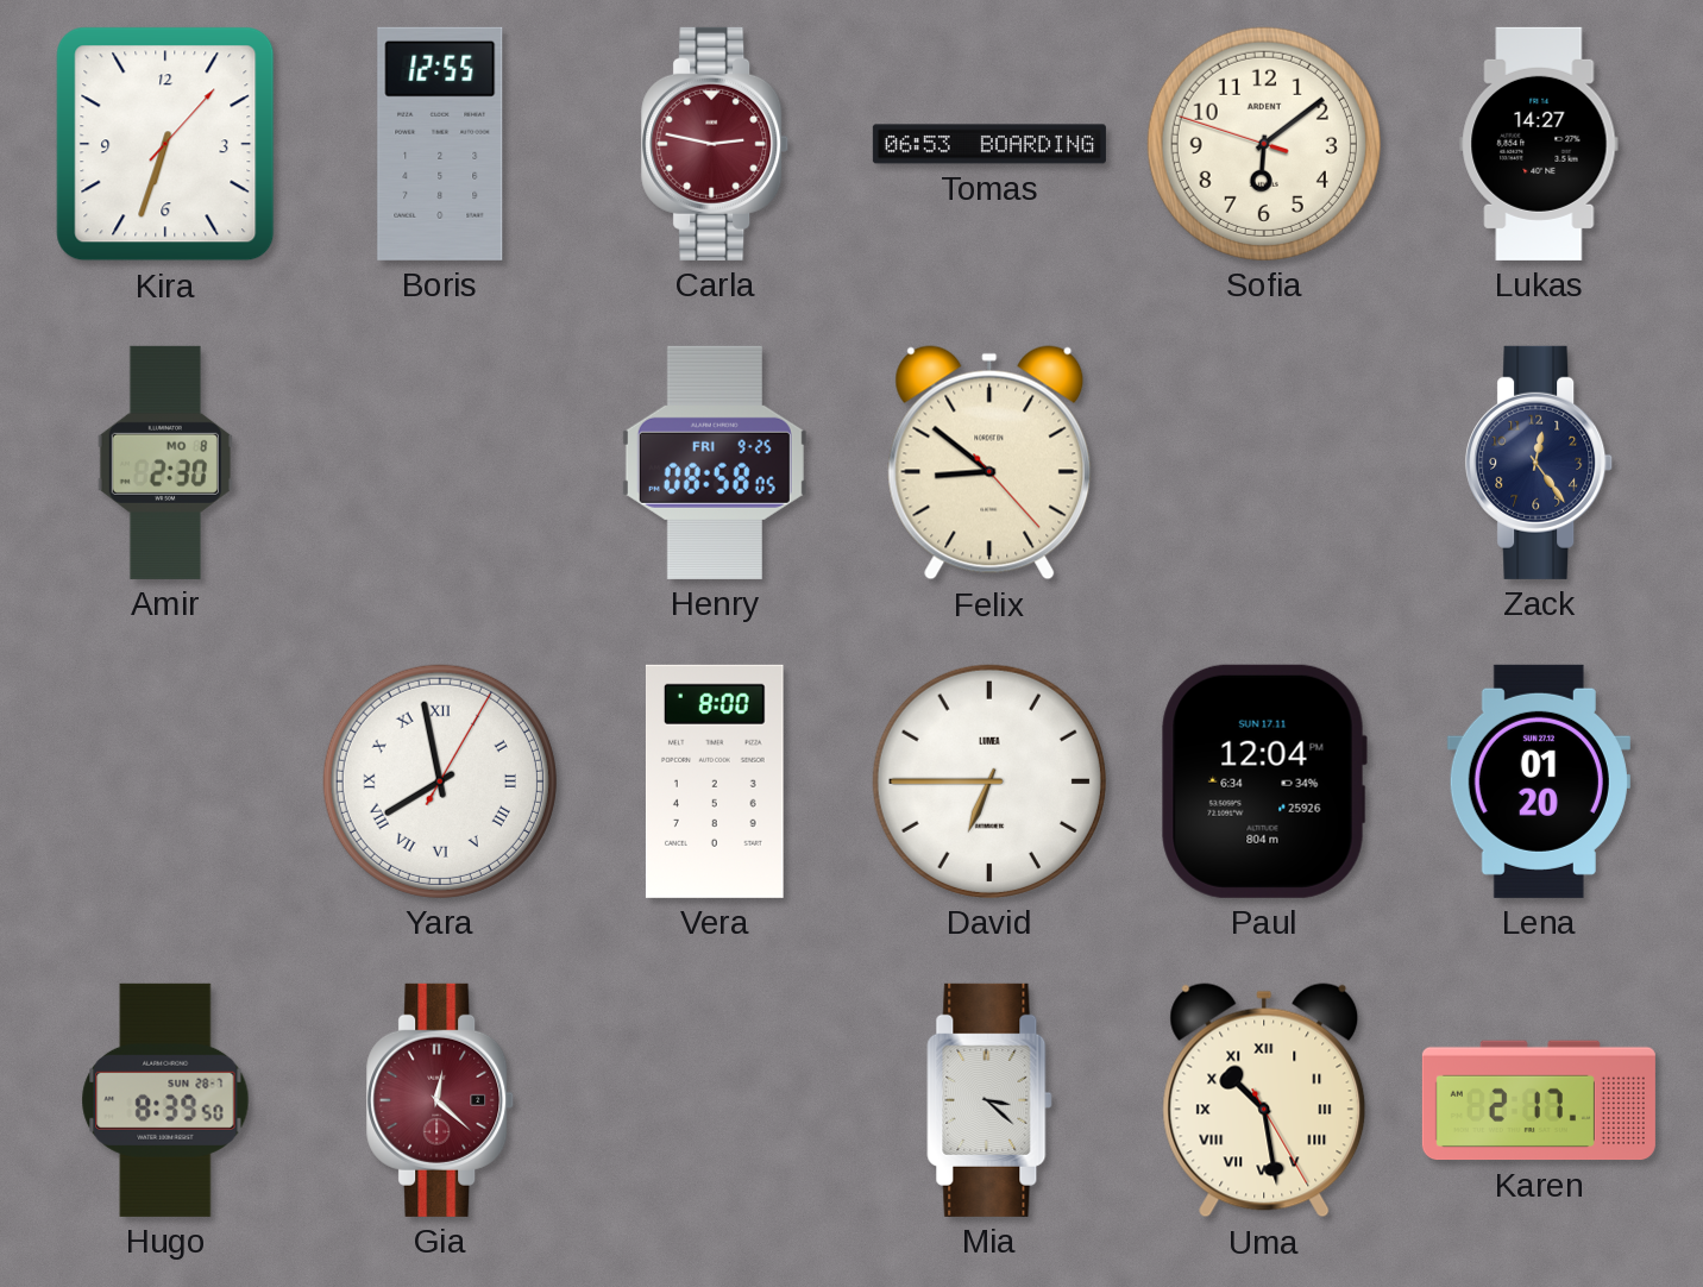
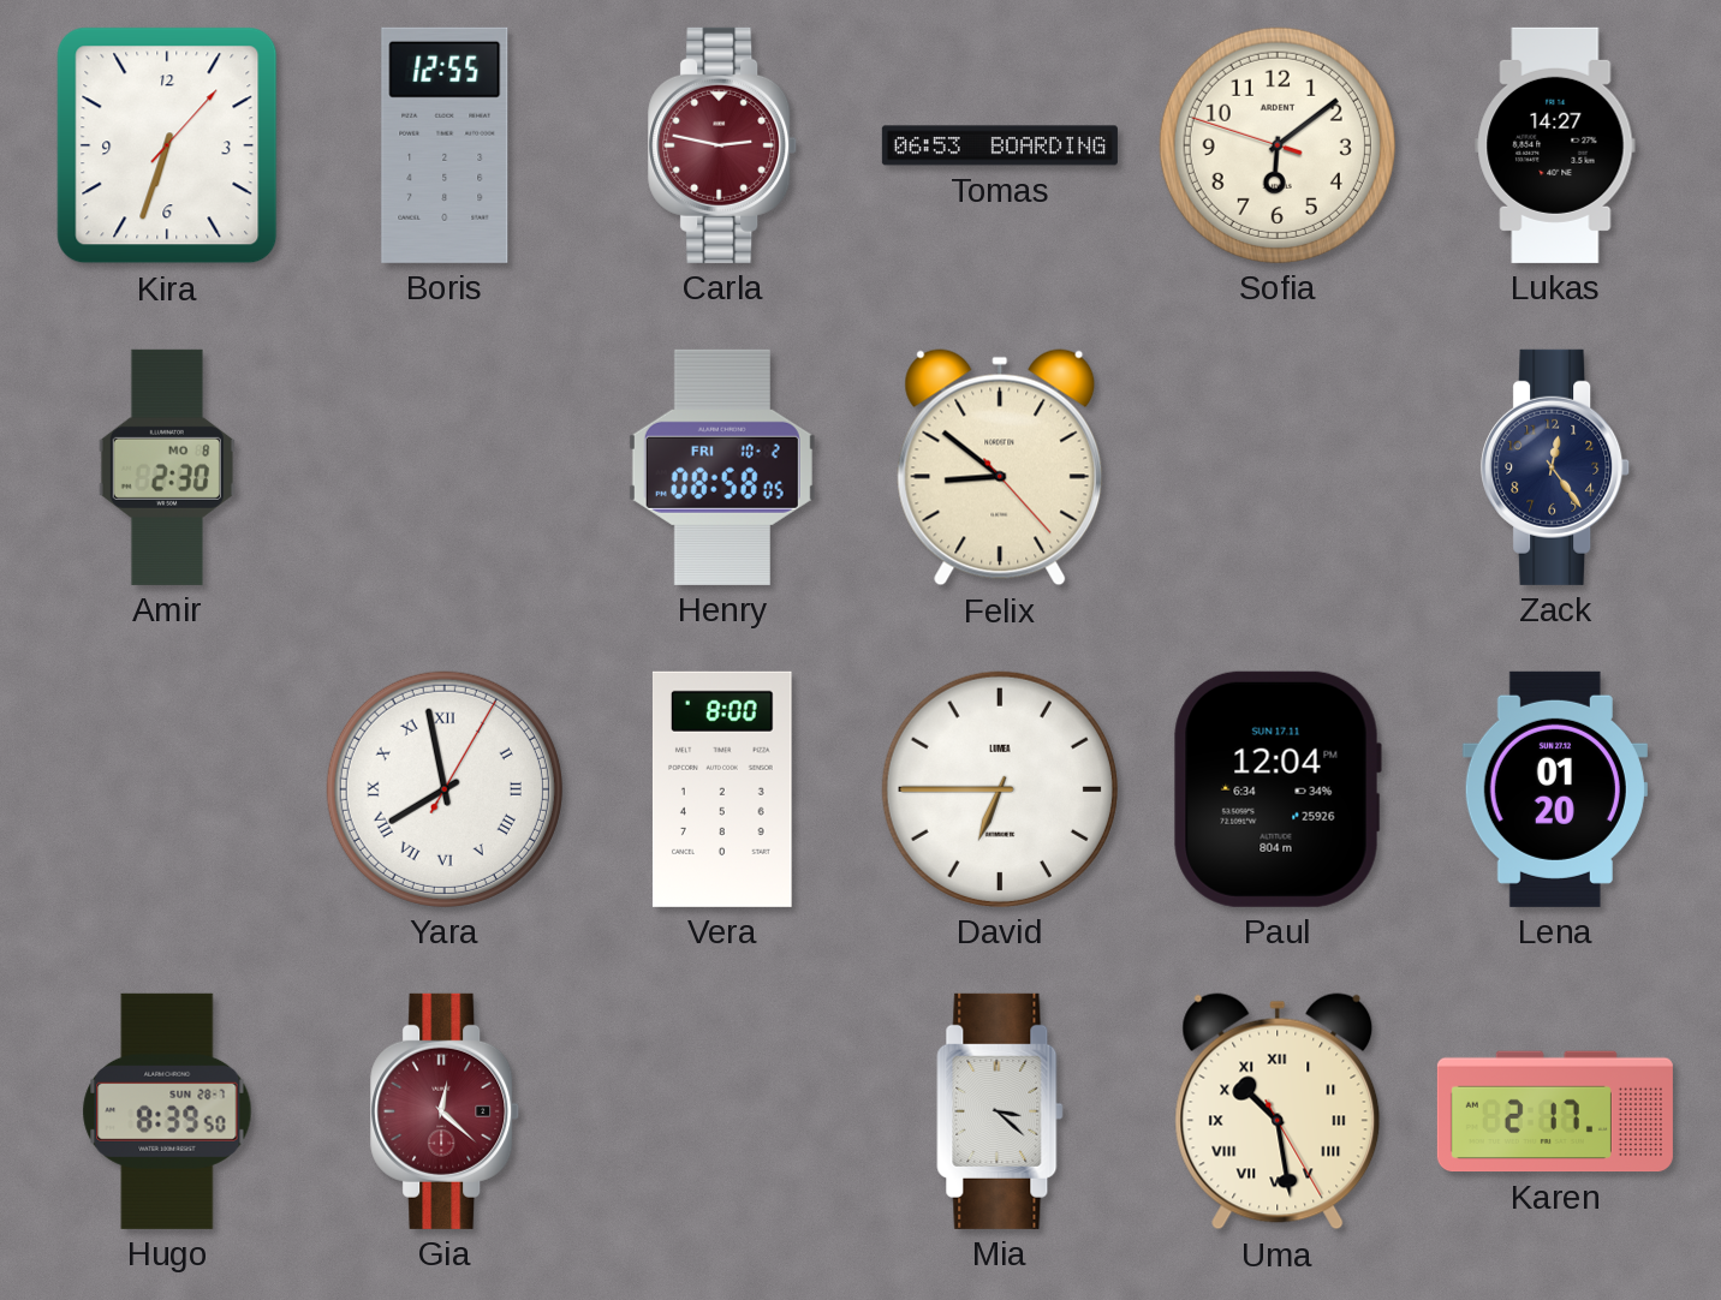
Henry date: FRI 9-25 -> FRI 10-2
